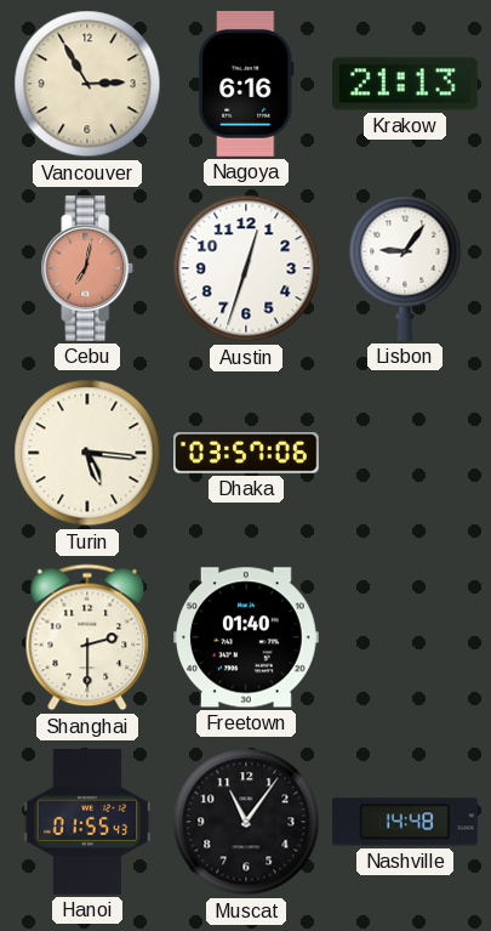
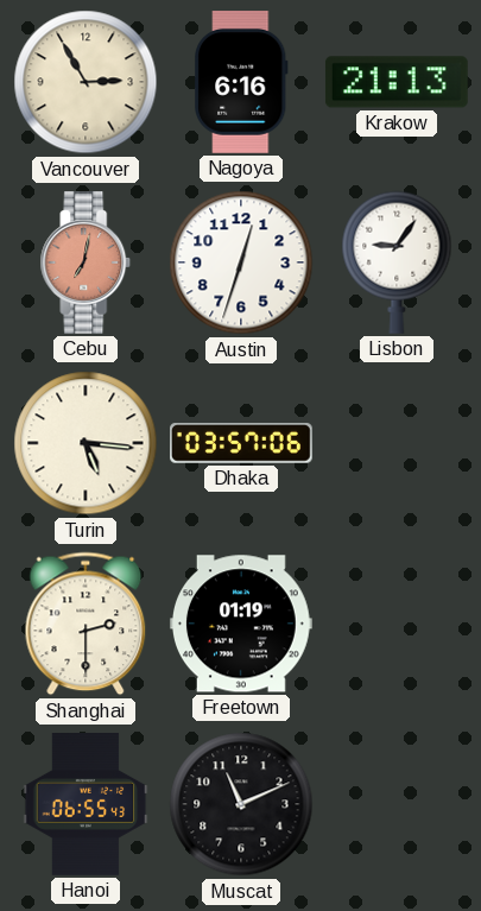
Freetown: 01:40 -> 01:19
Hanoi: 01:55 -> 06:55
Muscat: 11:06 -> 11:11
Nashville: 14:48 -> none
